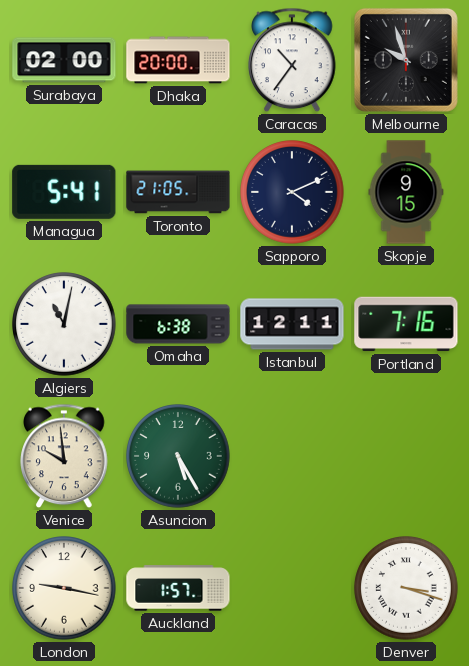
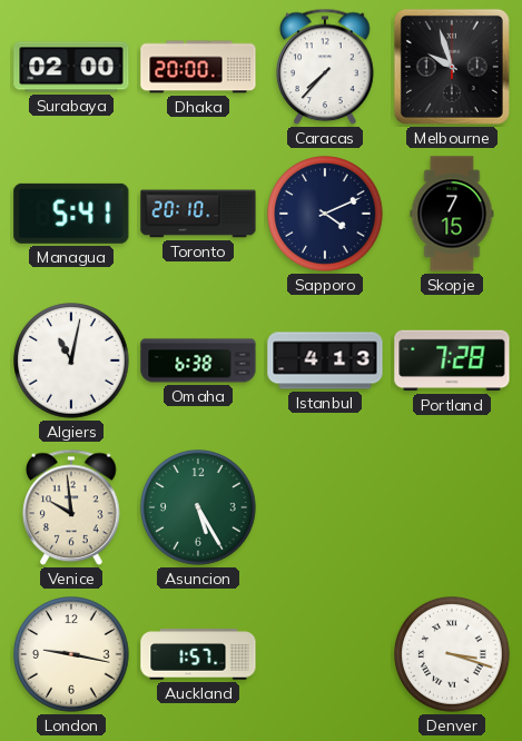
Caracas: 10:36 -> 7:37
Toronto: 21:05 -> 20:10
Skopje: 9:15 -> 7:15
Istanbul: 12:11 -> 4:13
Portland: 7:16 -> 7:28
